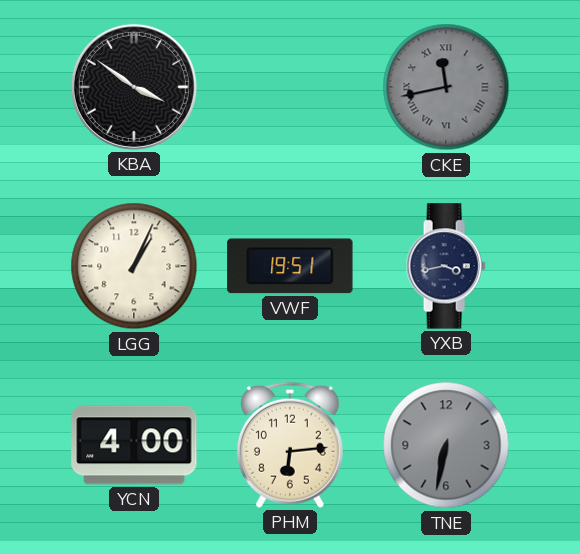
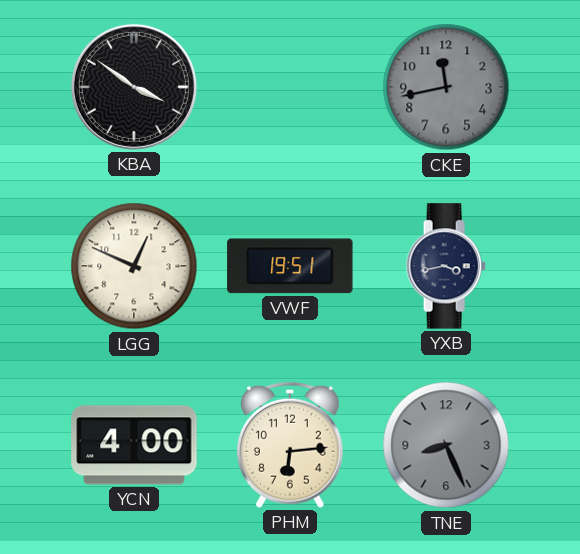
CKE numerals: Roman -> Arabic
LGG: 1:04 -> 12:49
TNE: 6:32 -> 8:26
